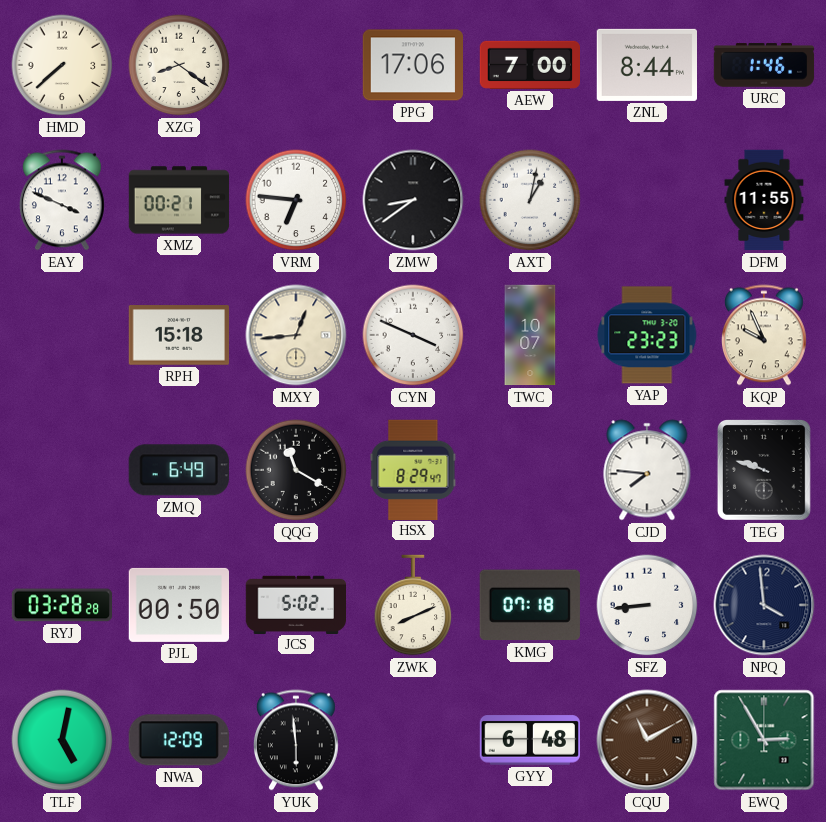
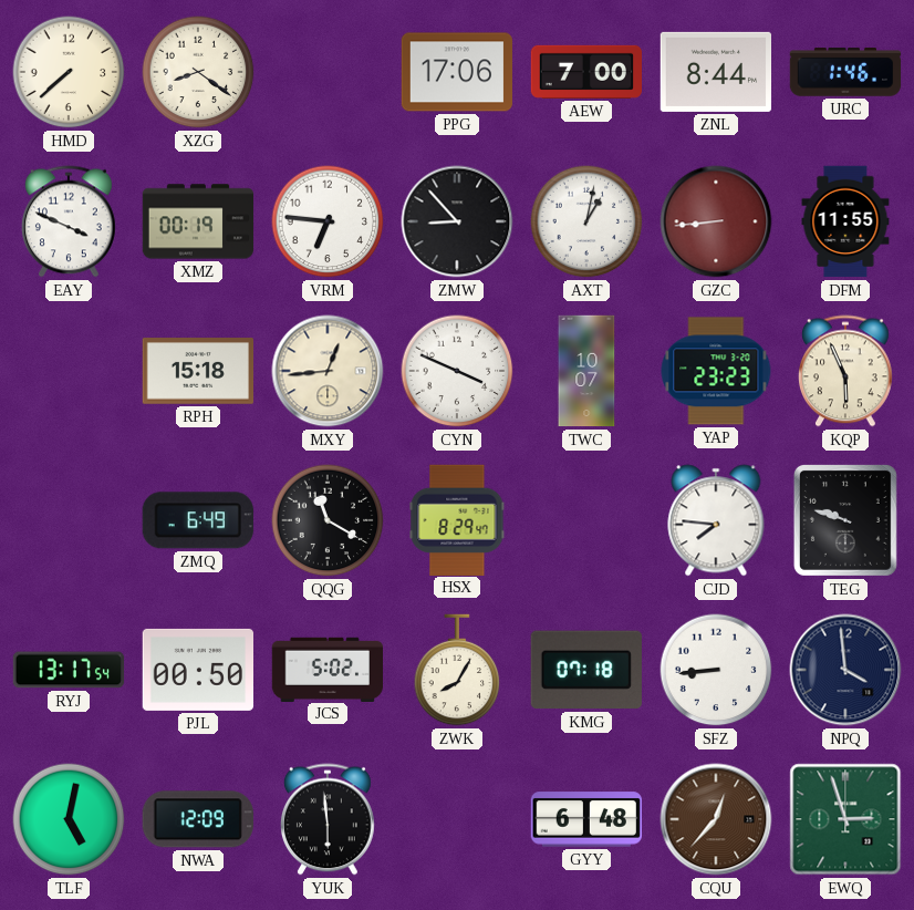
XMZ: 00:21 -> 00:19
ZMW: 8:39 -> 8:53
GZC: none -> 8:44
KQP: 9:56 -> 5:56
RYJ: 03:28 -> 13:17
ZWK: 8:11 -> 8:05
CQU: 11:10 -> 12:37
EWQ: 2:55 -> 2:57
